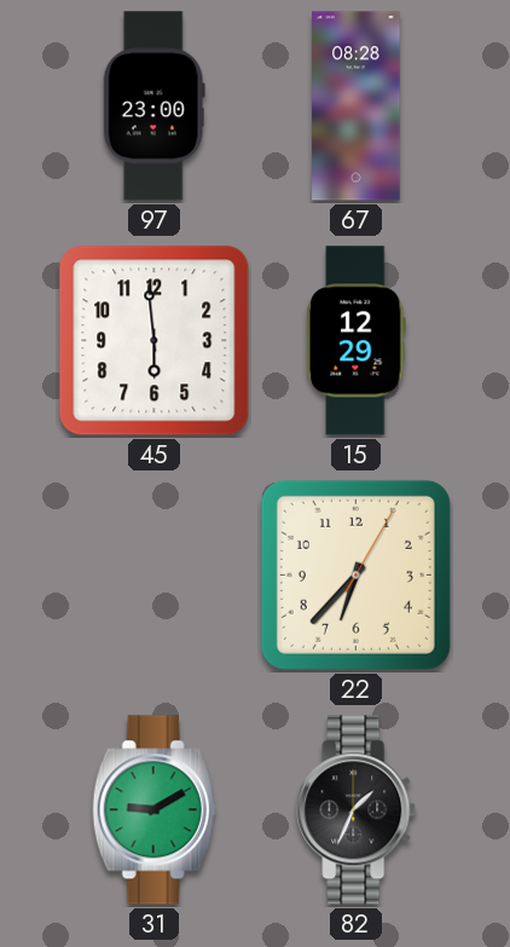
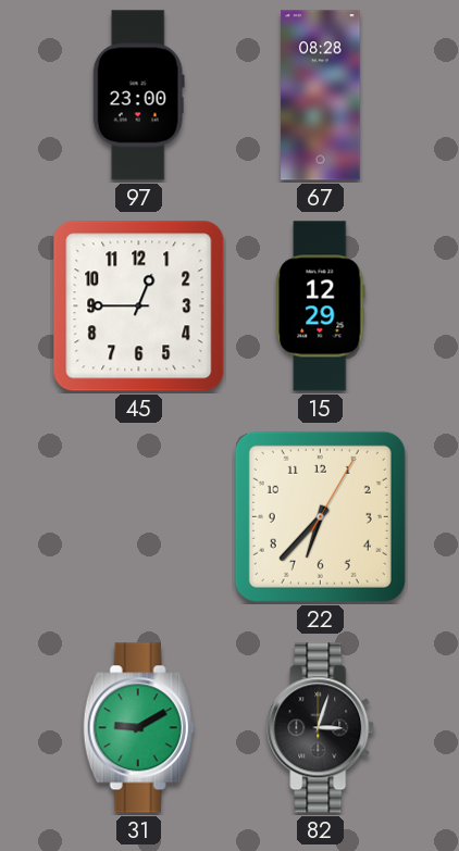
45: 5:59 -> 12:45
82: 1:34 -> 3:03
